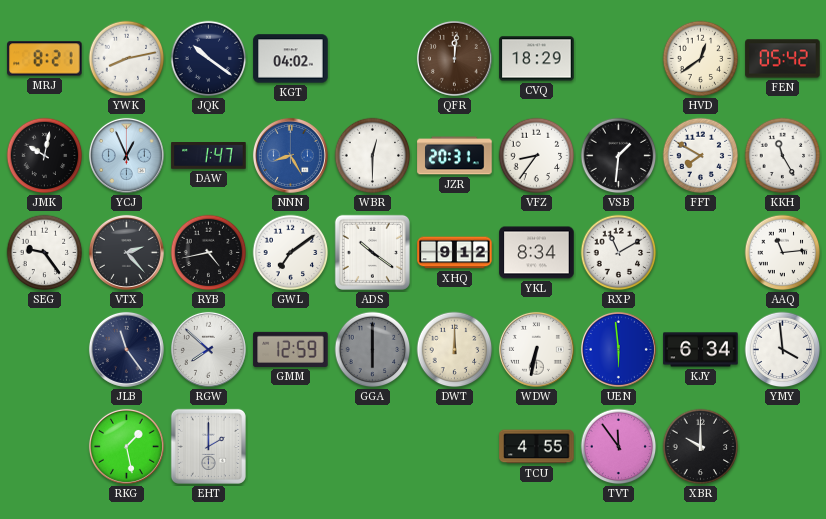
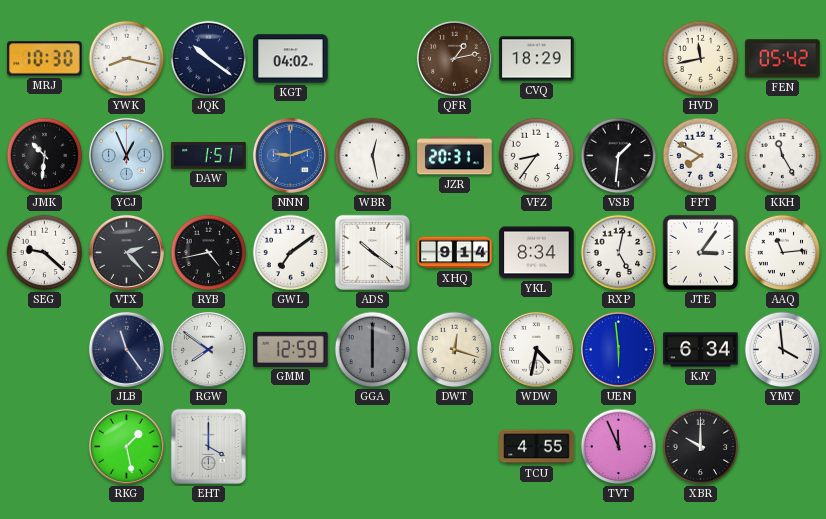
MRJ: 8:21 -> 10:30
YWK: 8:13 -> 8:17
QFR: 12:01 -> 1:13
HVD: 12:39 -> 11:43
JMK: 10:02 -> 10:31
DAW: 1:47 -> 1:51
NNN: 8:25 -> 9:12
WBR: 12:30 -> 12:28
SEG: 9:24 -> 9:22
XHQ: 9:12 -> 9:14
RXP: 11:10 -> 5:02
JTE: none -> 3:06
RGW: 7:52 -> 7:51
DWT: 12:00 -> 12:18
WDW: 6:32 -> 4:32
EHT: 2:00 -> 4:00
TVT: 11:54 -> 11:56
